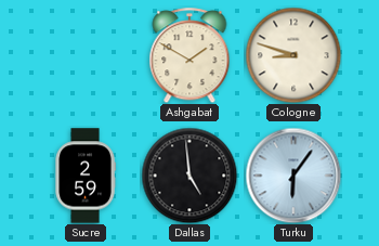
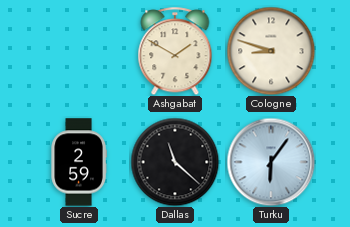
Dallas: 4:59 -> 11:22
